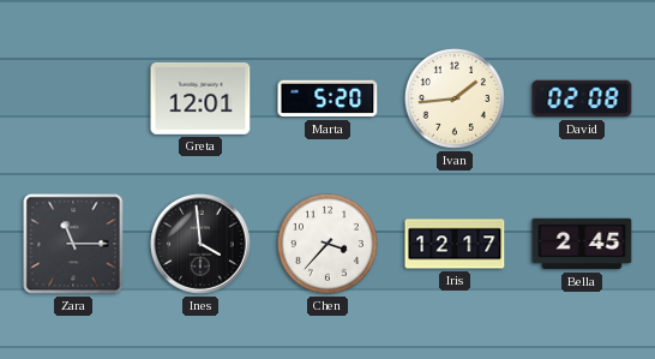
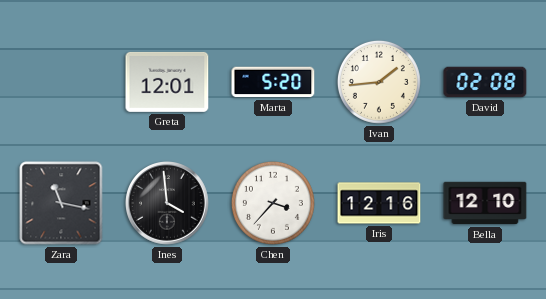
Zara: 11:15 -> 11:17
Iris: 12:17 -> 12:16
Bella: 2:45 -> 12:10
